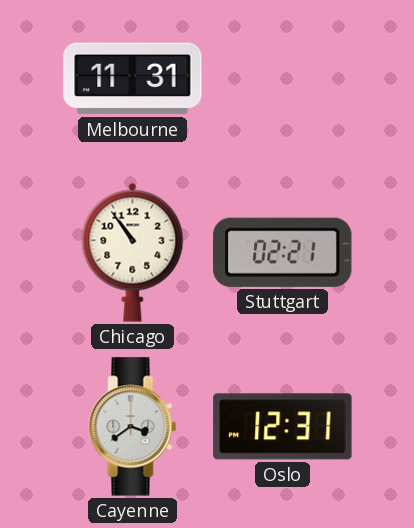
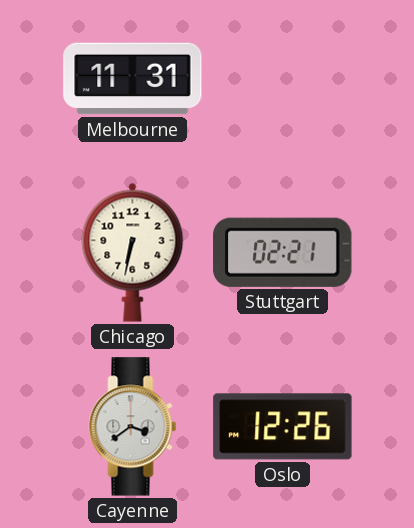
Chicago: 10:54 -> 6:32
Oslo: 12:31 -> 12:26
